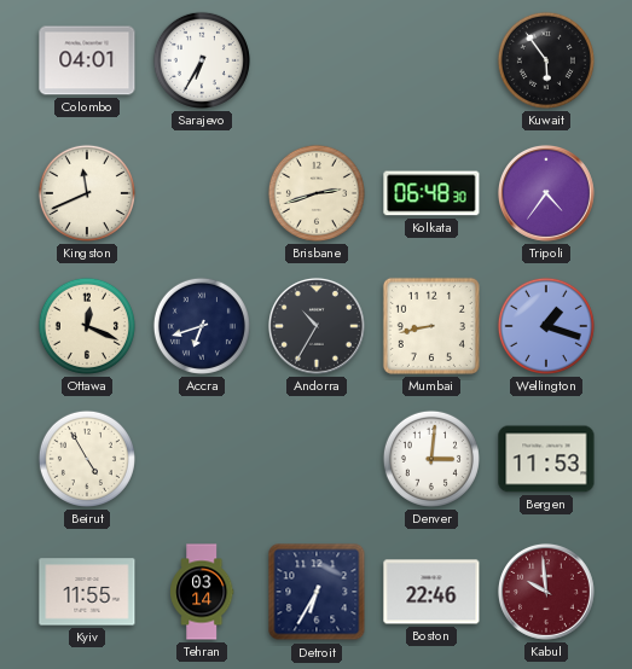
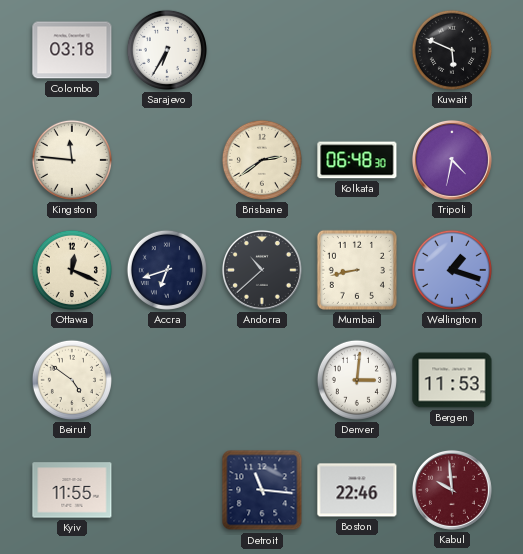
Colombo: 04:01 -> 03:18
Kuwait: 5:54 -> 5:49
Kingston: 11:41 -> 11:46
Brisbane: 2:42 -> 2:39
Tripoli: 4:36 -> 4:32
Andorra: 10:35 -> 10:38
Beirut: 4:55 -> 4:51
Tehran: 03:14 -> none
Detroit: 6:35 -> 11:16
